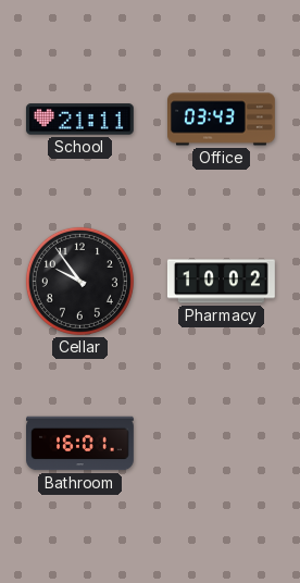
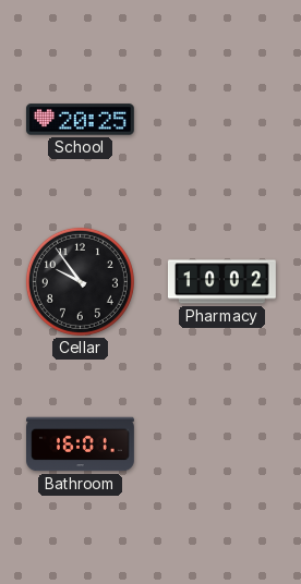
School: 21:11 -> 20:25
Office: 03:43 -> none
